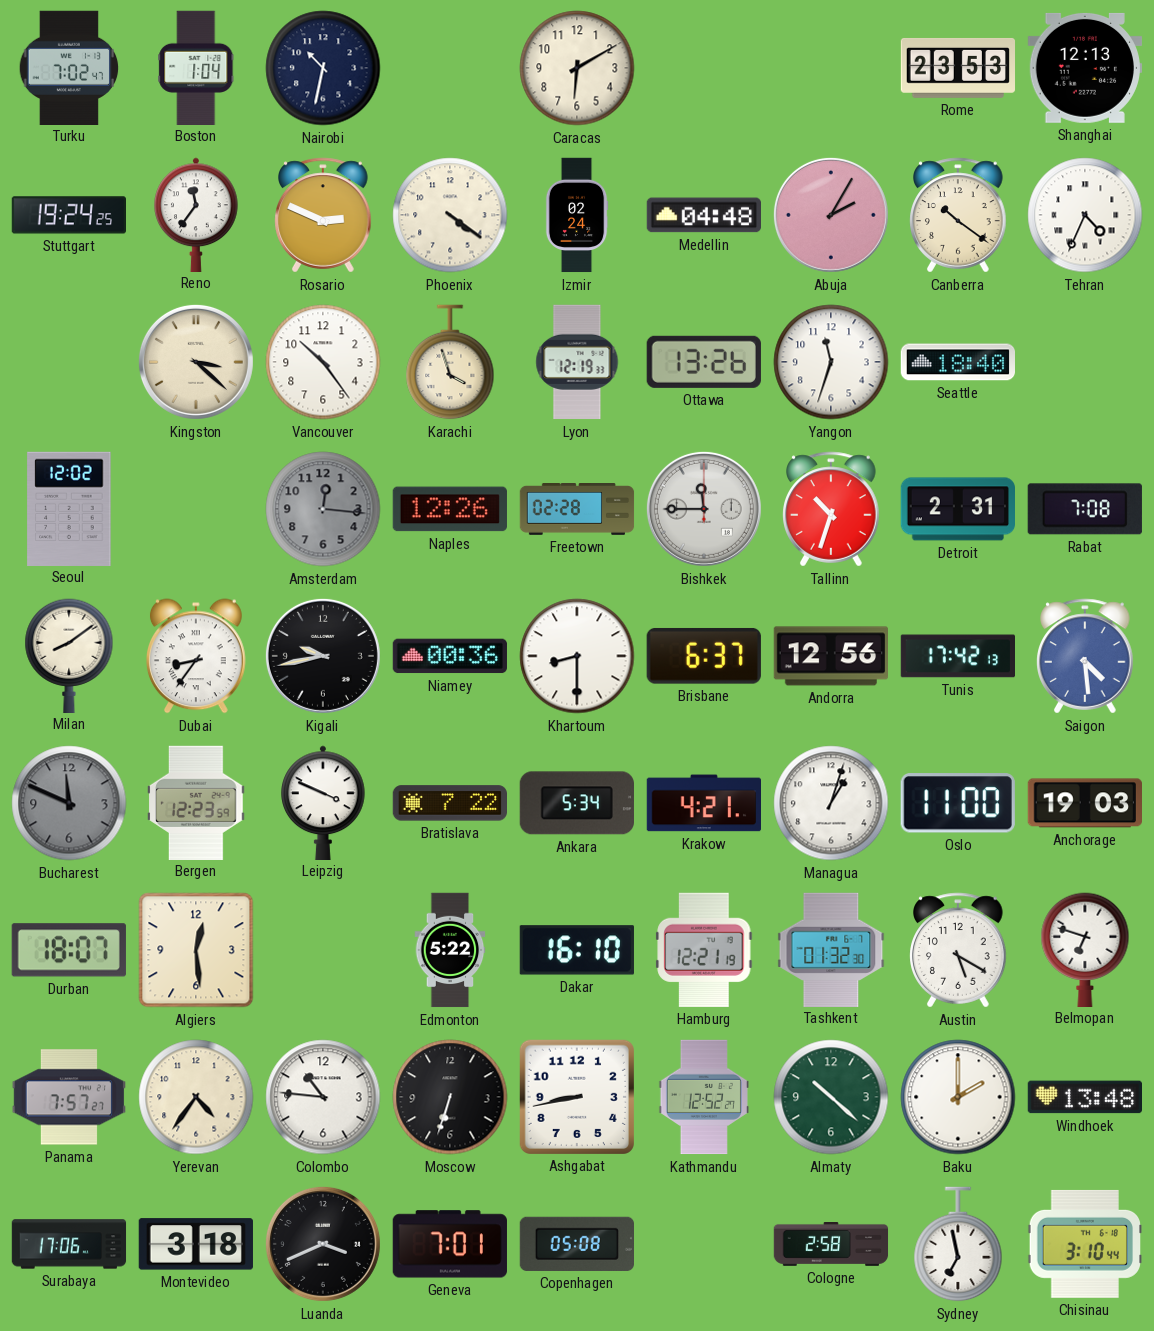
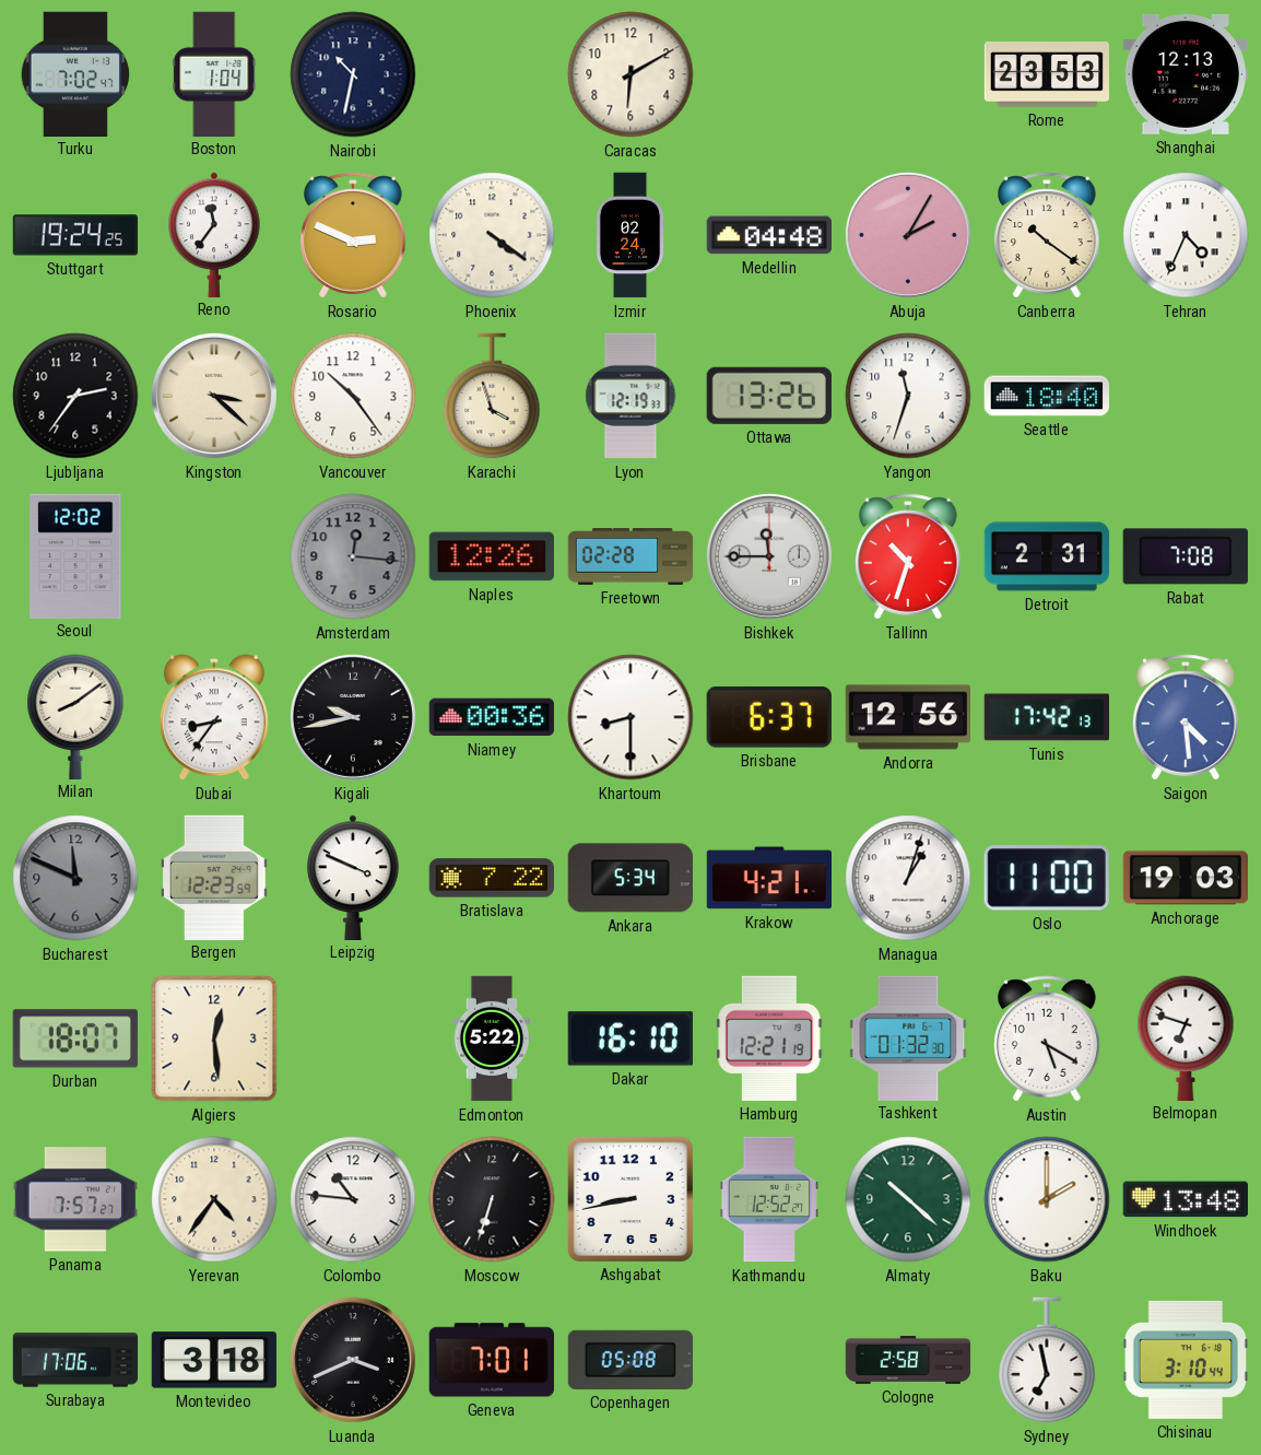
Ljubljana: none -> 2:36
